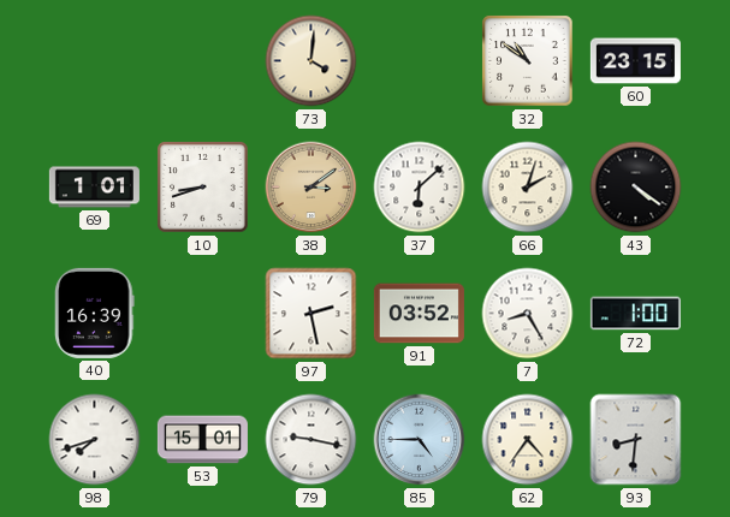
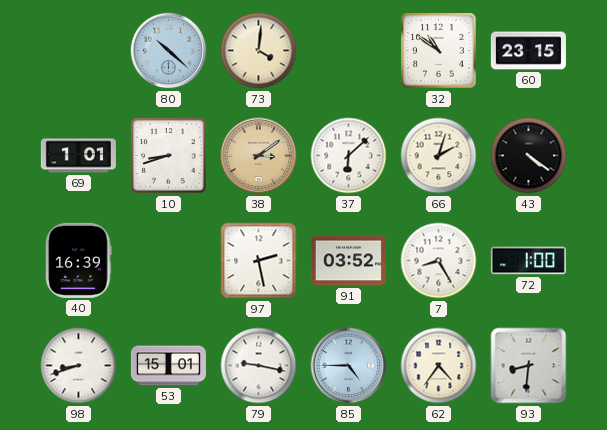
80: none -> 10:22
98: 7:42 -> 8:42
